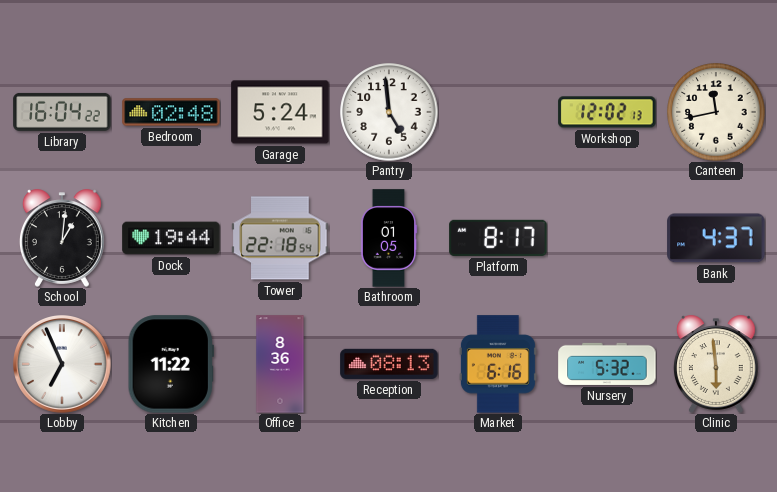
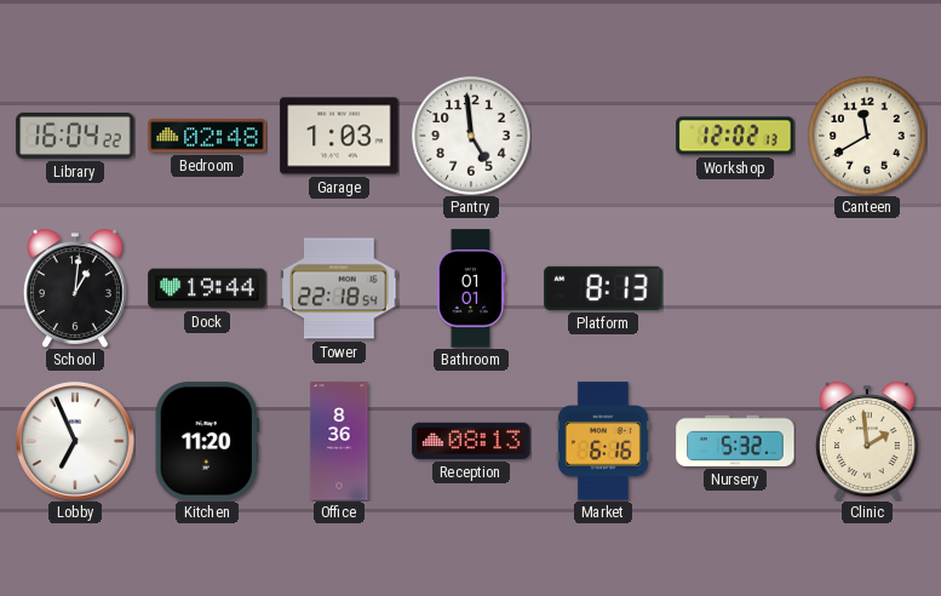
Garage: 5:24 -> 1:03
Canteen: 11:43 -> 11:40
Bathroom: 01:05 -> 01:01
Platform: 8:17 -> 8:13
Bank: 4:37 -> none
Kitchen: 11:22 -> 11:20
Clinic: 5:59 -> 1:59
